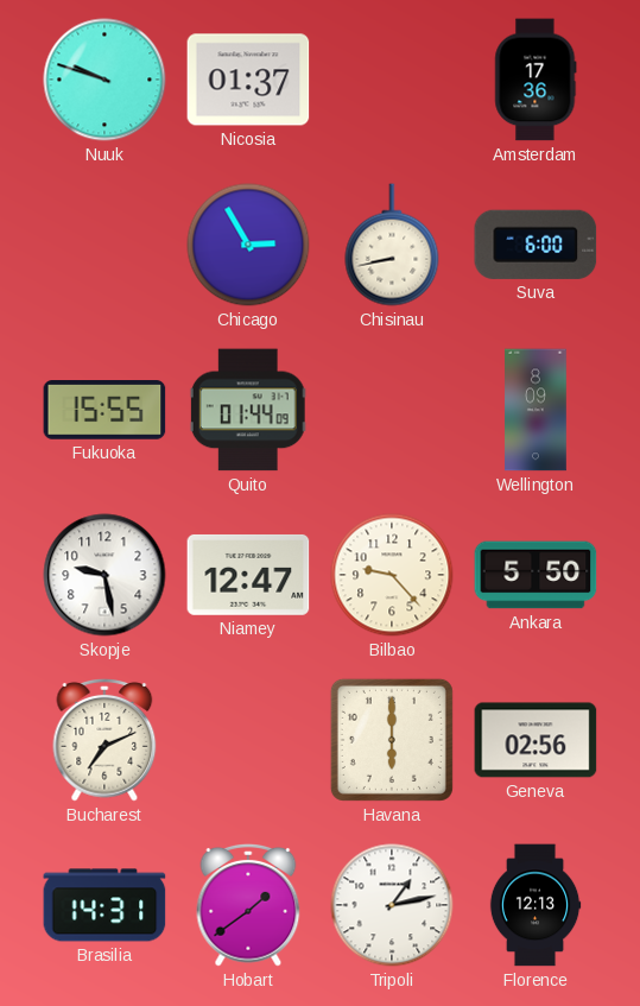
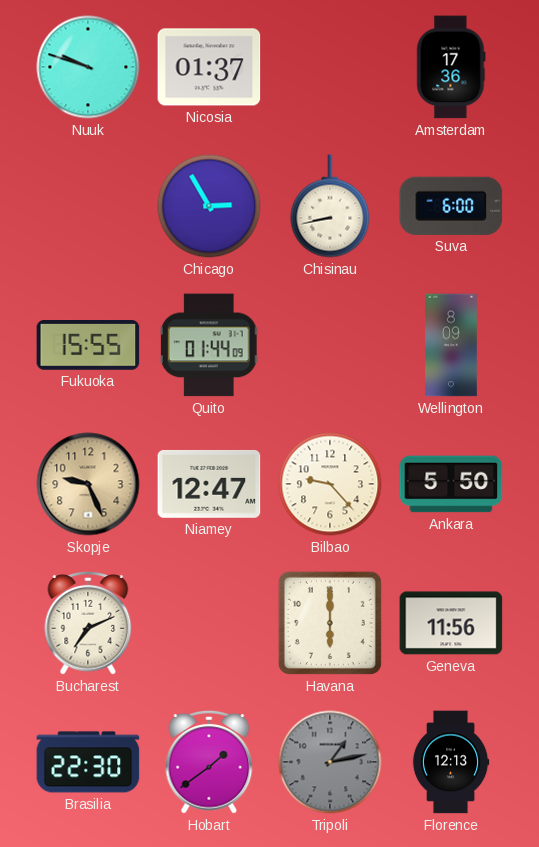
Skopje: 9:28 -> 9:26
Skopje dial: white -> champagne
Geneva: 02:56 -> 11:56
Brasilia: 14:31 -> 22:30
Tripoli dial: white -> grey
